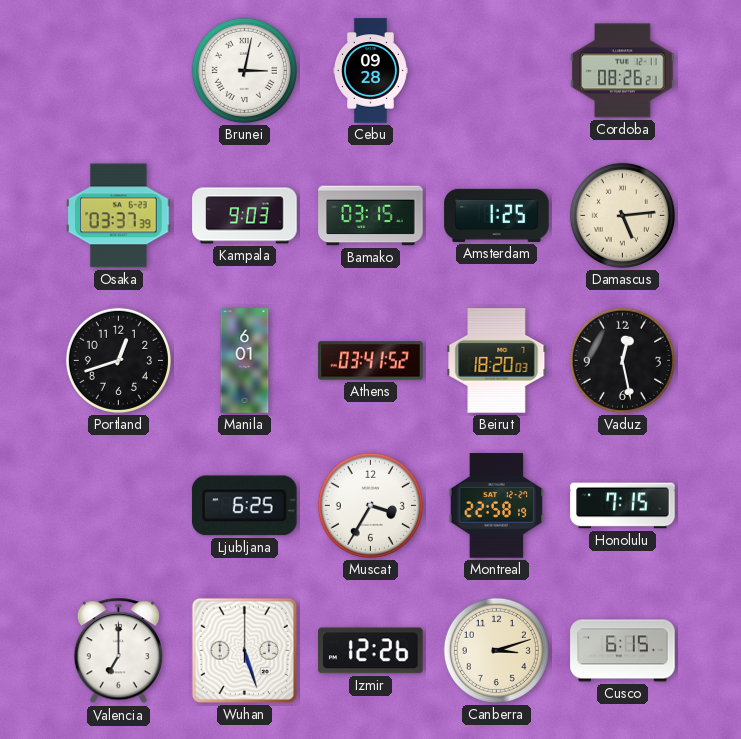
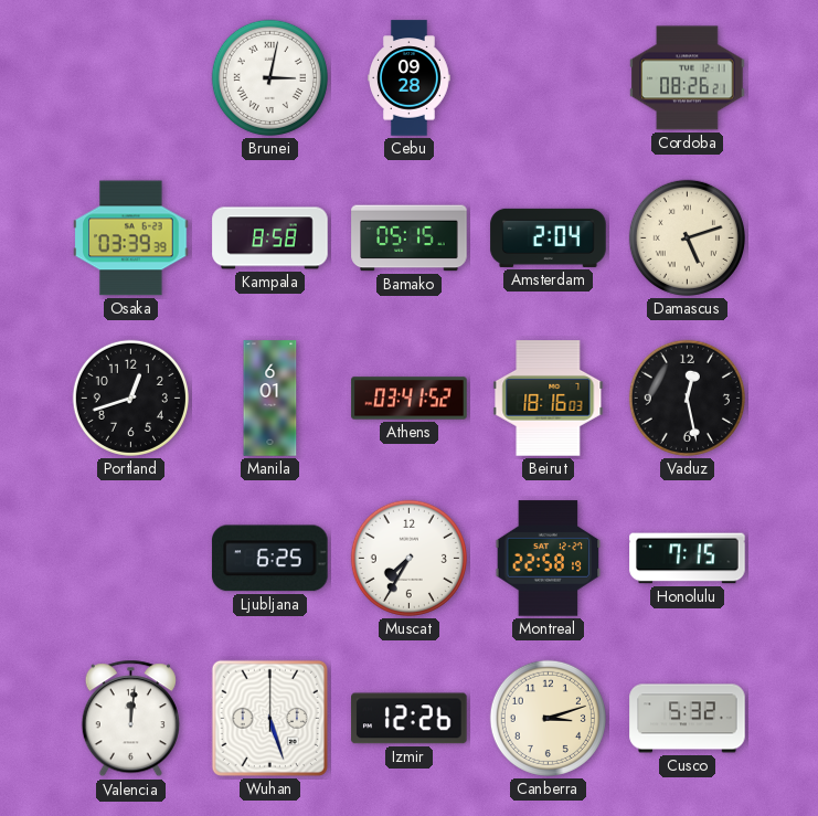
Osaka: 03:37 -> 03:39
Kampala: 9:03 -> 8:58
Bamako: 03:15 -> 05:15
Amsterdam: 1:25 -> 2:04
Damascus: 5:14 -> 5:12
Beirut: 18:20 -> 18:16
Muscat: 3:35 -> 7:35
Valencia: 7:00 -> 12:01
Cusco: 6:15 -> 5:32
